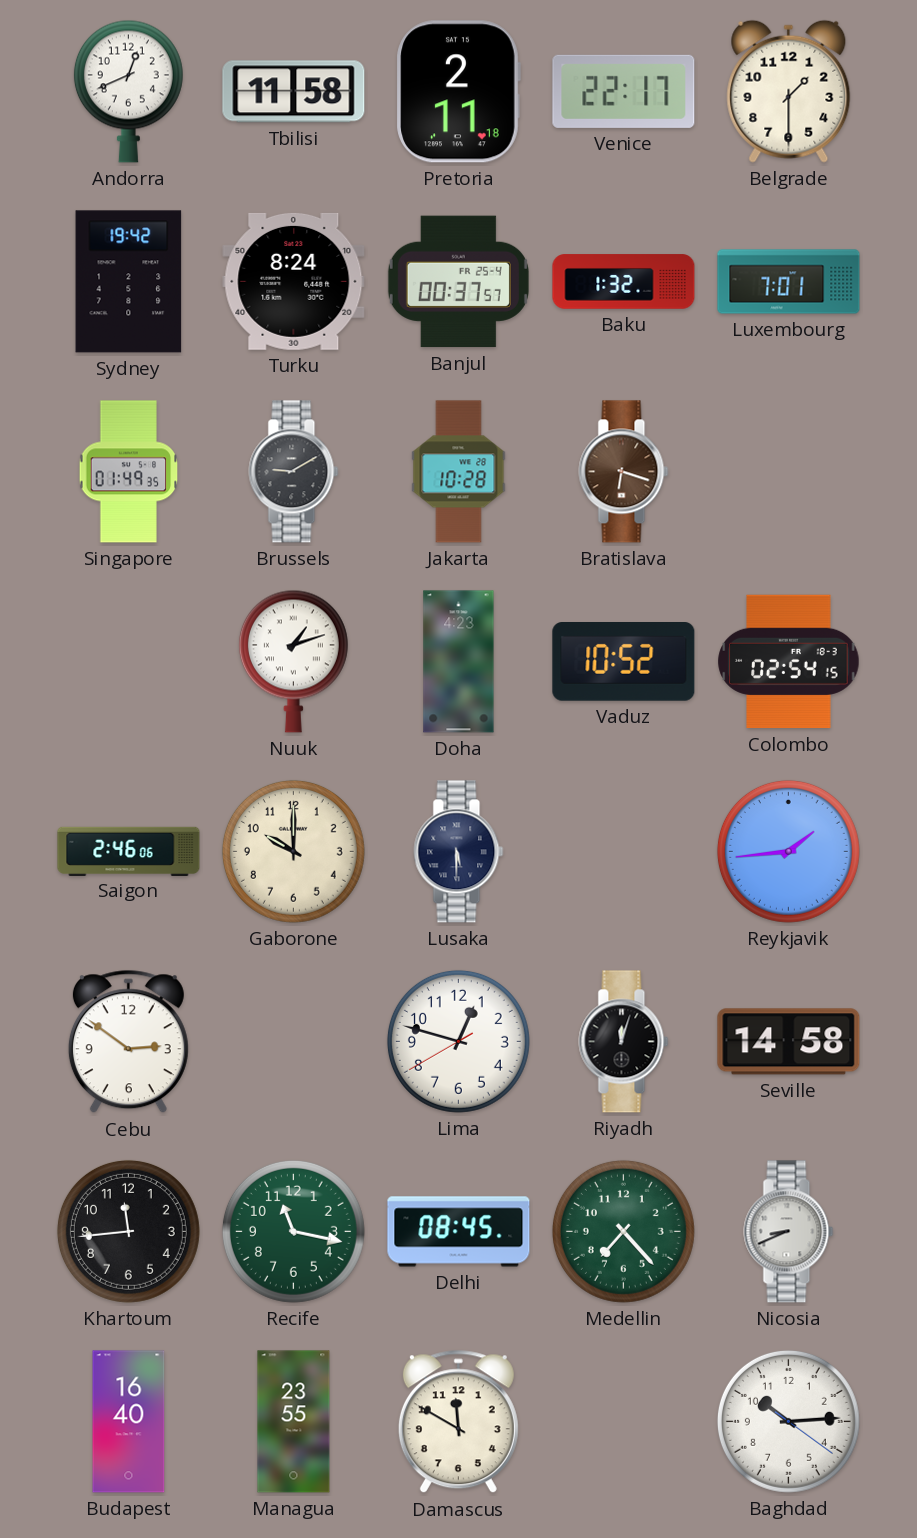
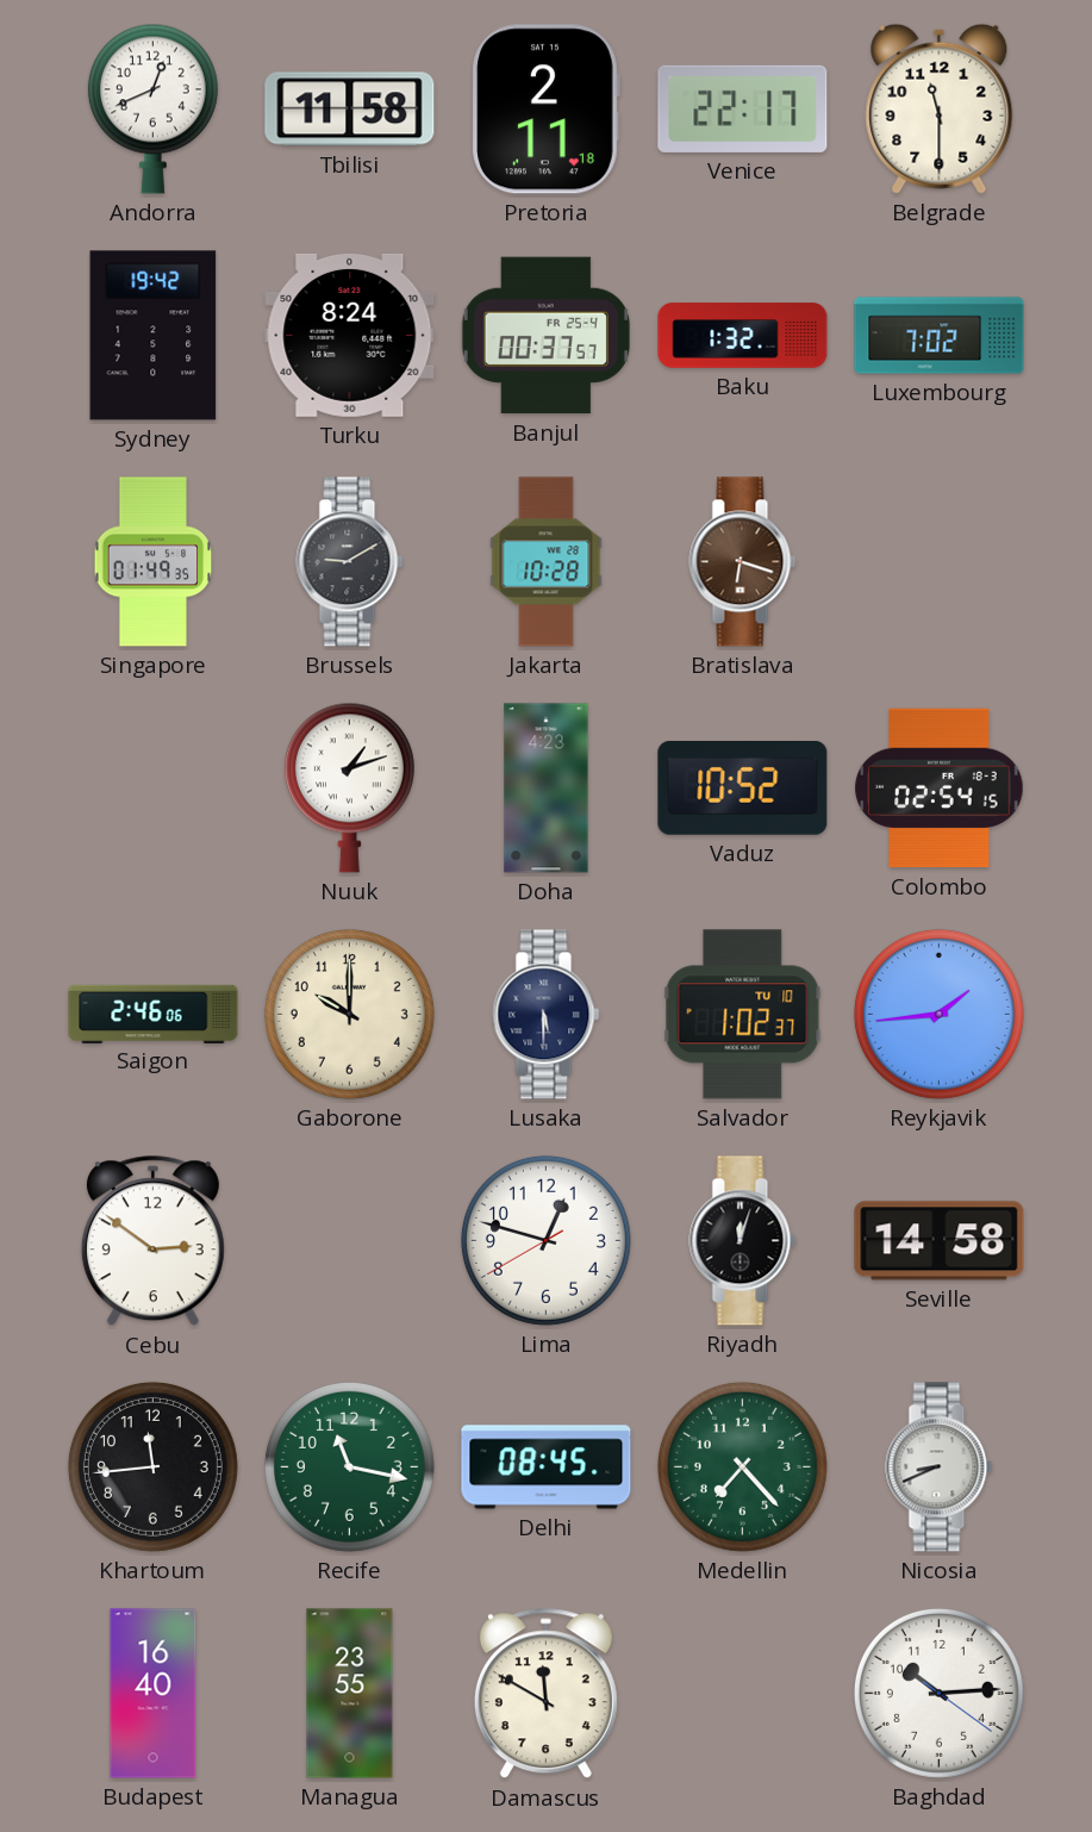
Belgrade: 1:30 -> 11:30
Luxembourg: 7:01 -> 7:02
Salvador: none -> 1:02
